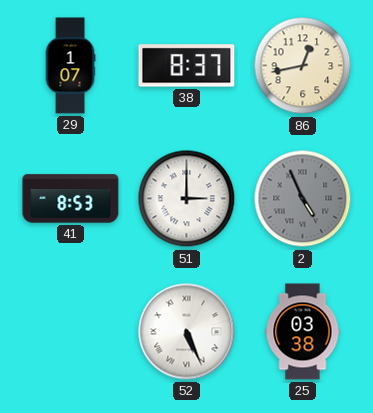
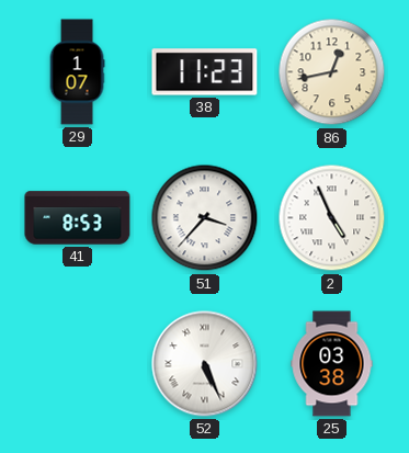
38: 8:37 -> 11:23
51: 3:00 -> 3:37
2 dial: grey -> white
